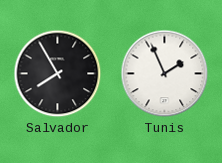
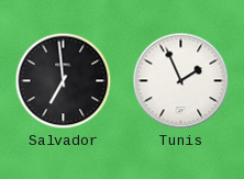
Salvador: 7:55 -> 6:59
